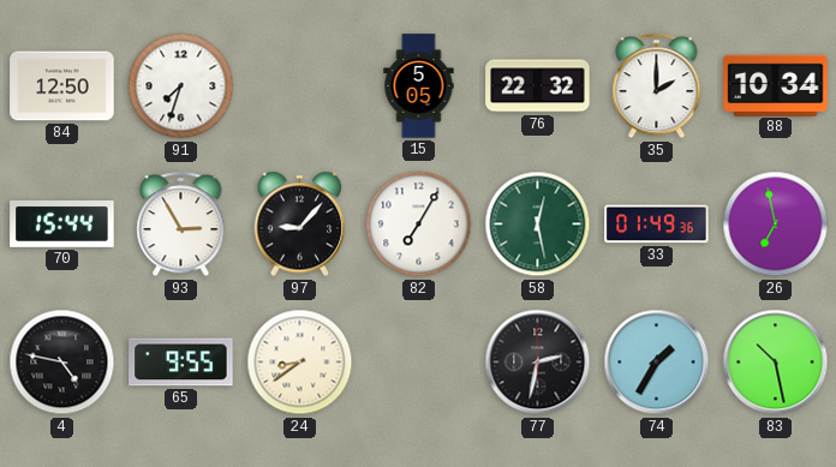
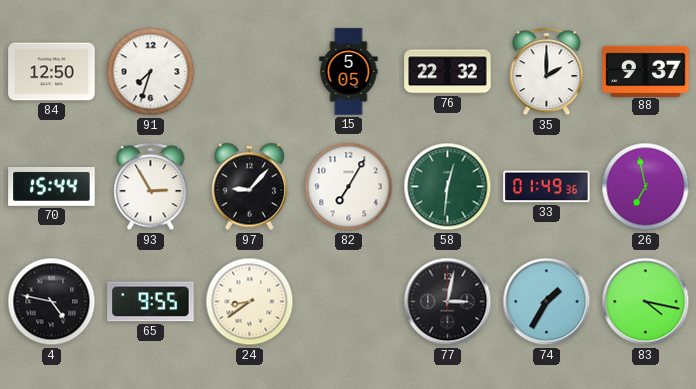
88: 10:34 -> 9:37
58: 12:28 -> 12:31
77: 2:32 -> 3:02
83: 10:28 -> 4:17
